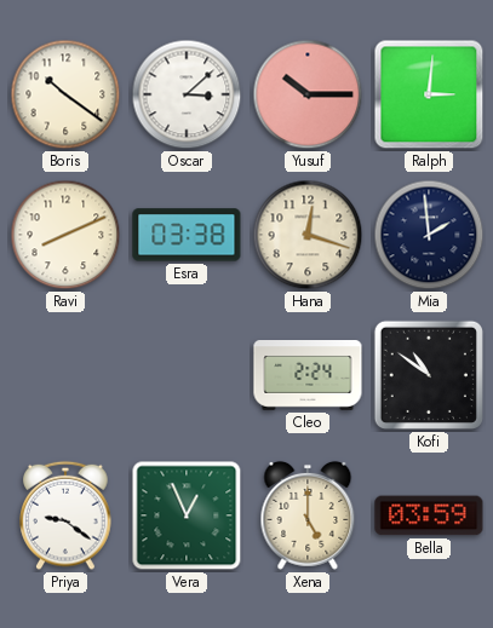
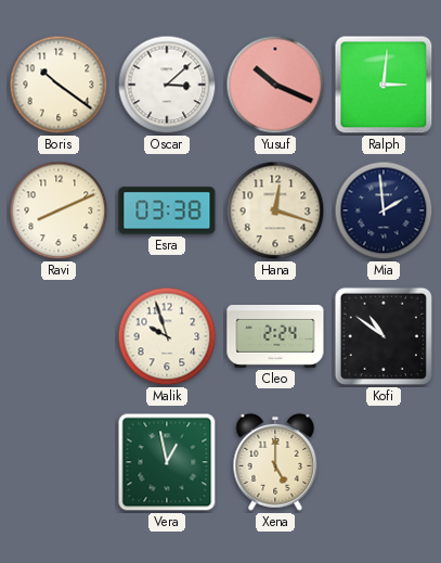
Yusuf: 10:15 -> 10:19
Malik: none -> 9:57
Priya: 9:21 -> none
Vera: 12:56 -> 12:58
Bella: 03:59 -> none
